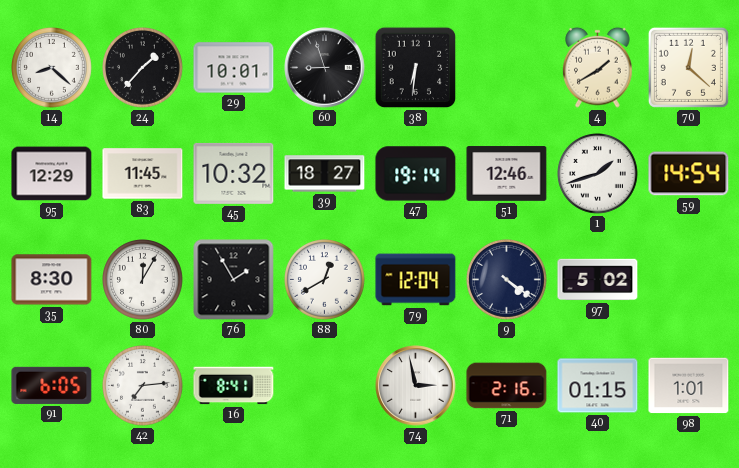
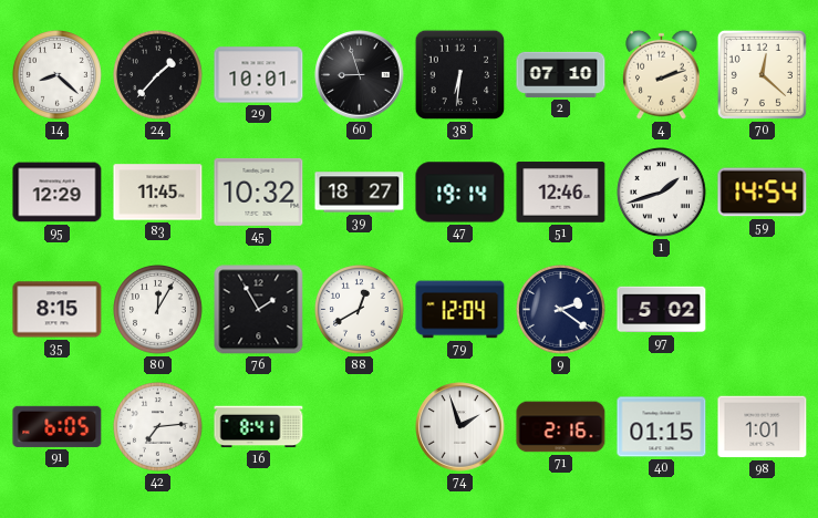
2: none -> 07:10
4: 1:40 -> 2:12
35: 8:30 -> 8:15
9: 4:21 -> 2:21
74: 2:58 -> 1:57
